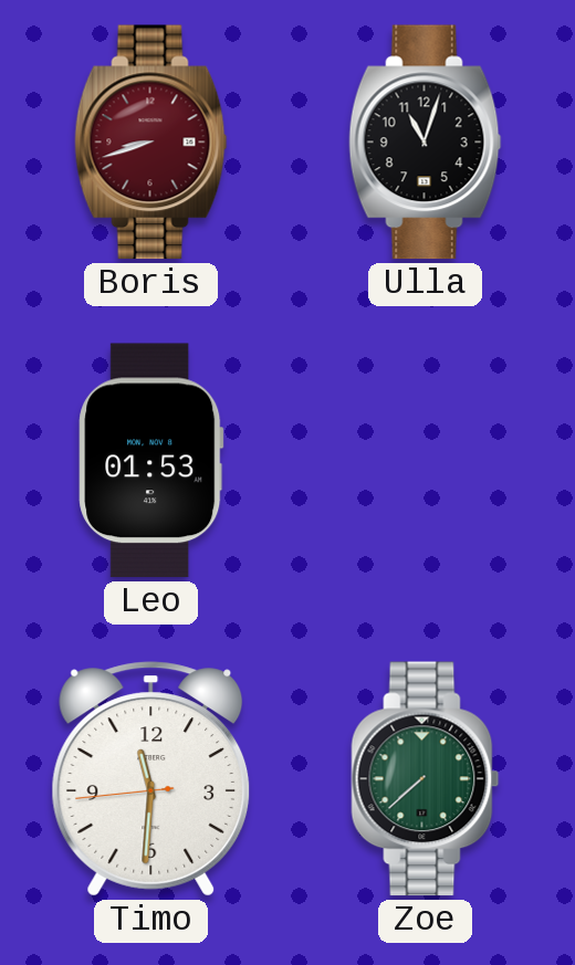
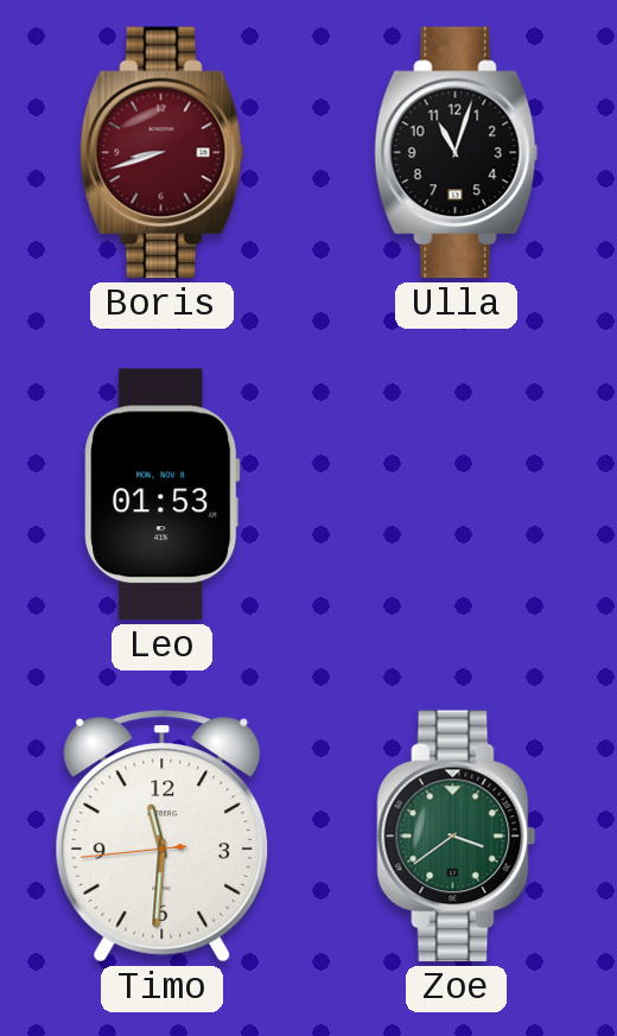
Zoe: 7:38 -> 3:39
